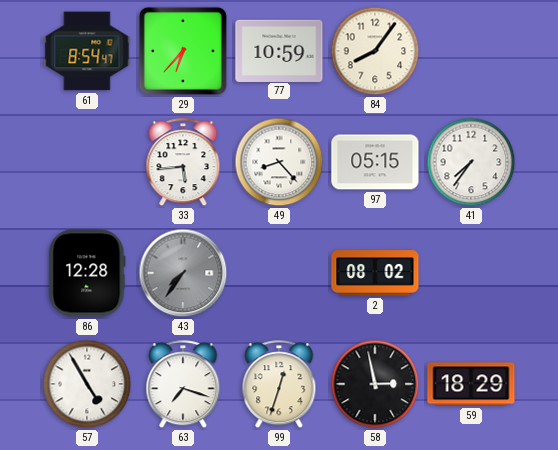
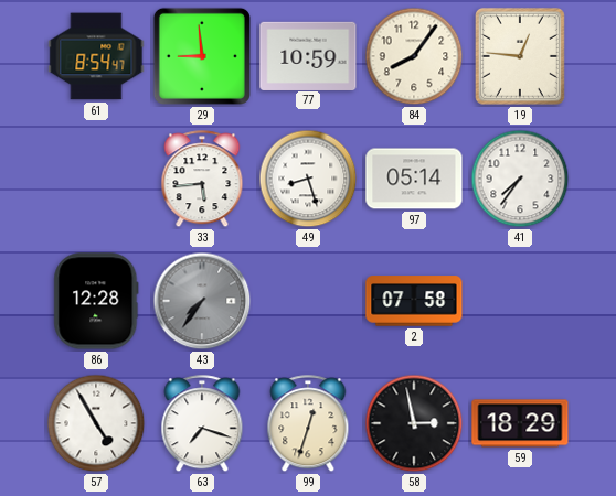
29: 6:37 -> 8:59
19: none -> 12:46
49: 8:23 -> 8:27
97: 05:15 -> 05:14
2: 08:02 -> 07:58
